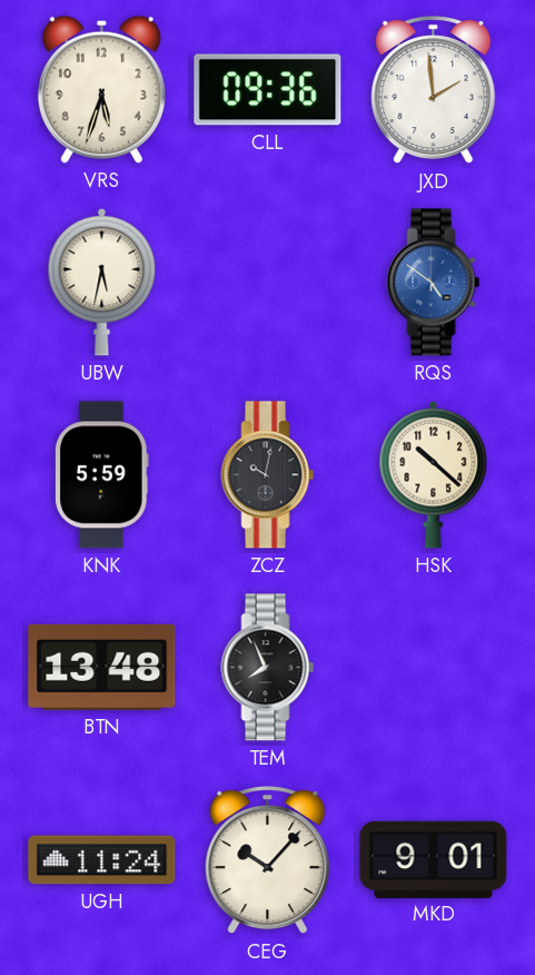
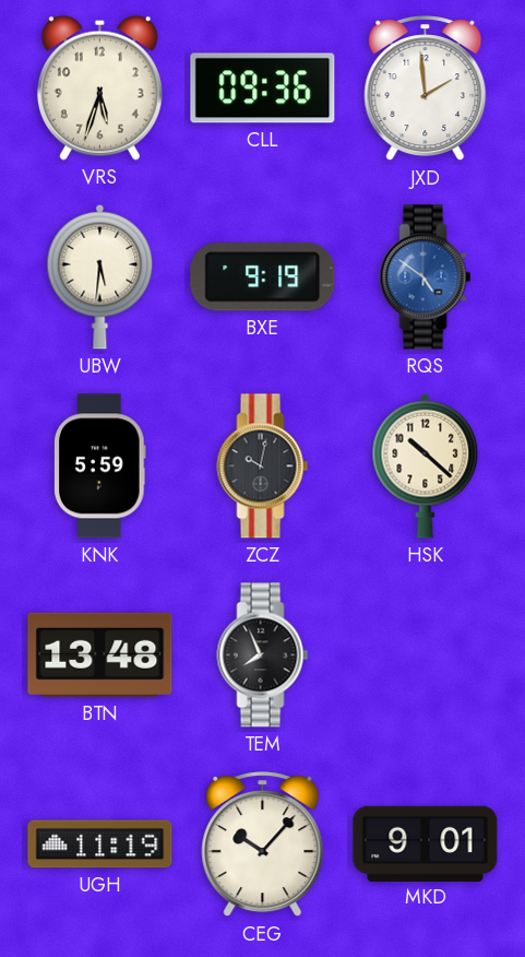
UBW: 5:32 -> 5:31
BXE: none -> 9:19
UGH: 11:24 -> 11:19
